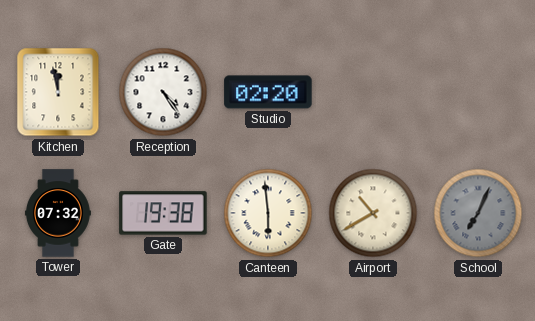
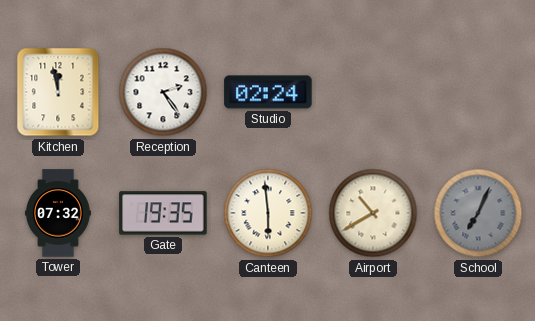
Reception: 4:24 -> 2:24
Studio: 02:20 -> 02:24
Gate: 19:38 -> 19:35
